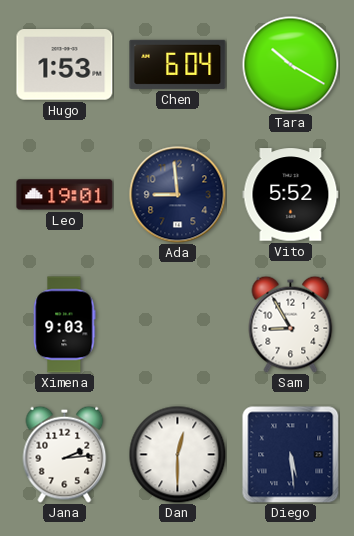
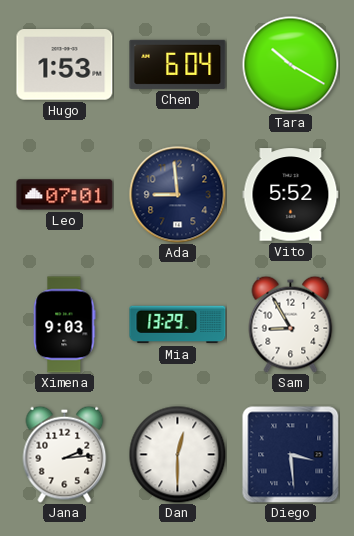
Leo: 19:01 -> 07:01
Mia: none -> 13:29
Diego: 5:29 -> 3:29
